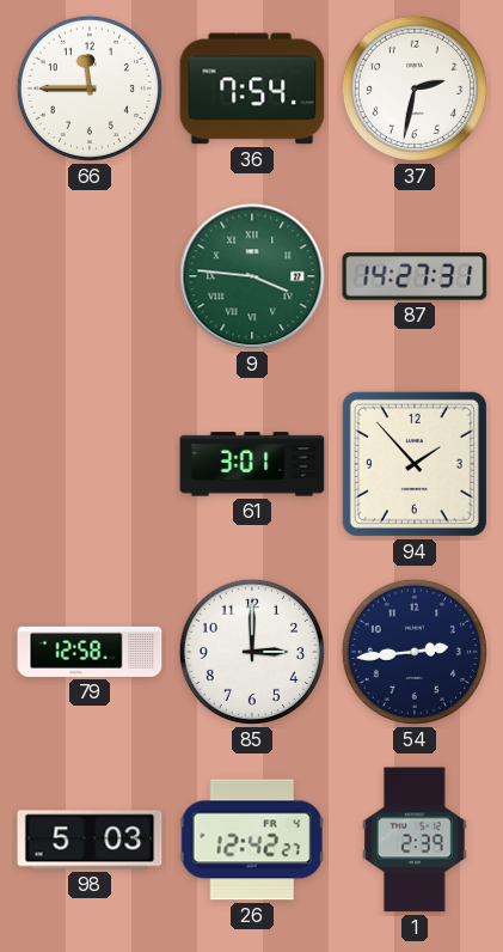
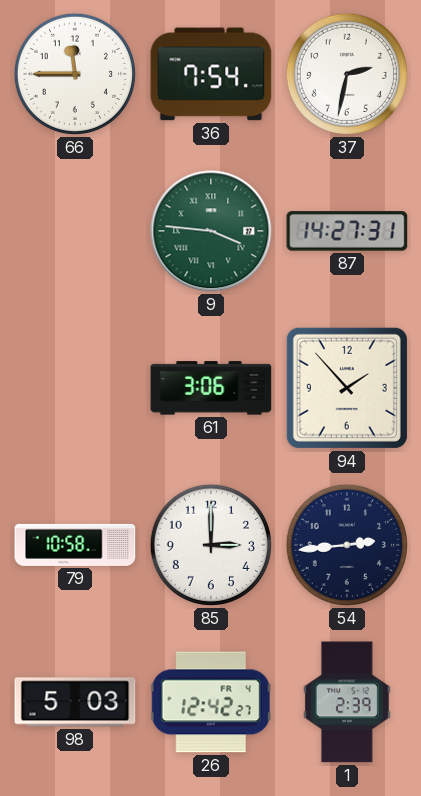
61: 3:01 -> 3:06
79: 12:58 -> 10:58
